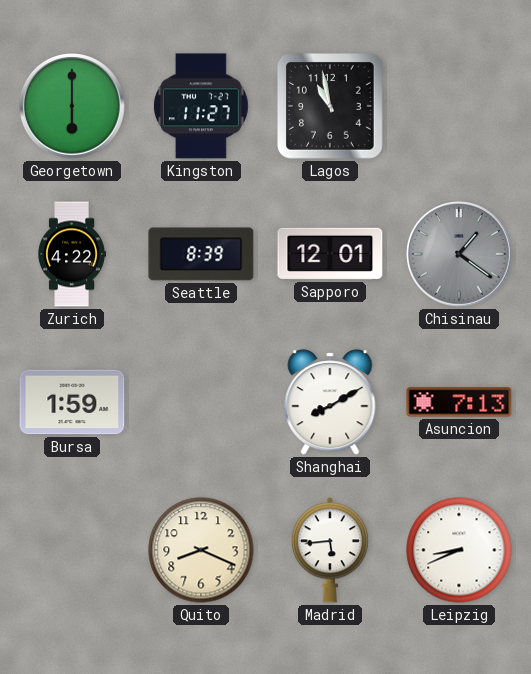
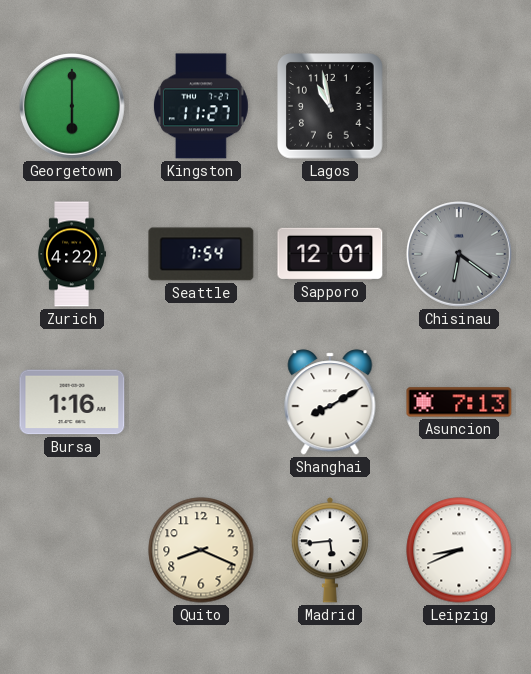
Seattle: 8:39 -> 7:54
Chisinau: 1:21 -> 6:21
Bursa: 1:59 -> 1:16
